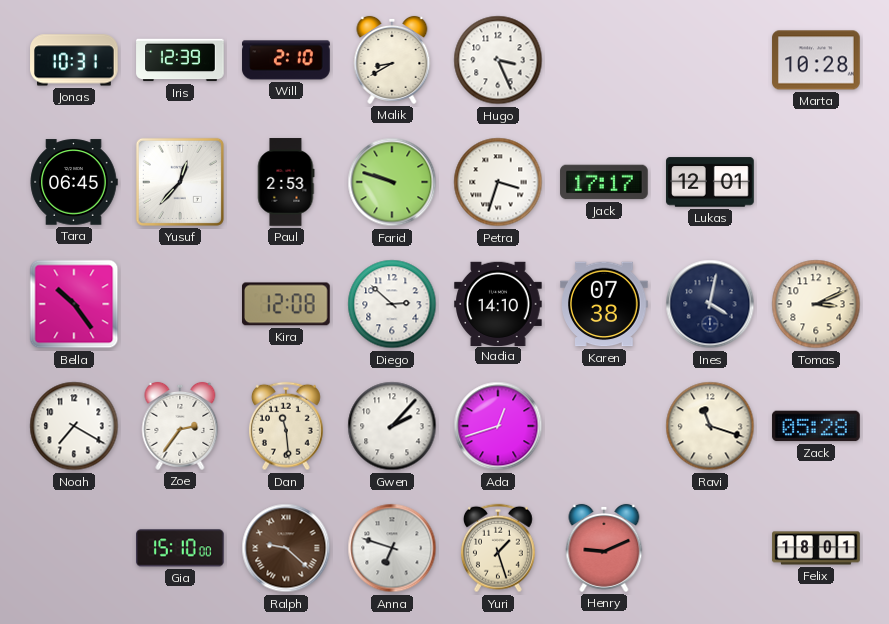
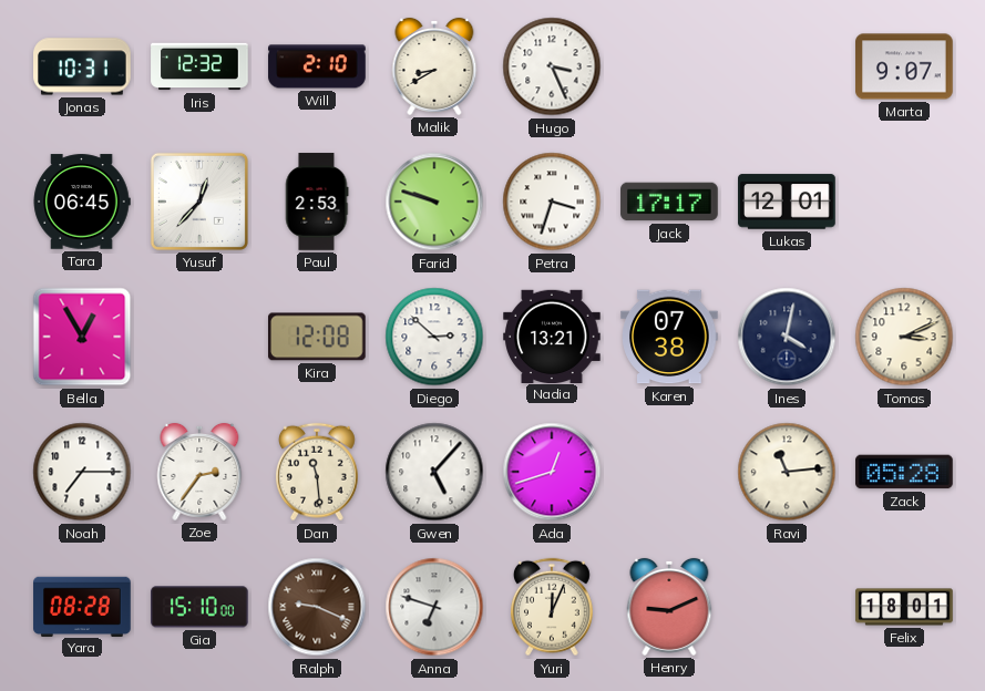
Iris: 12:39 -> 12:32
Marta: 10:28 -> 9:07
Bella: 10:24 -> 12:55
Nadia: 14:10 -> 13:21
Noah: 7:20 -> 7:15
Gwen: 2:07 -> 5:07
Ravi: 11:18 -> 11:14
Yara: none -> 08:28
Ralph: 9:22 -> 9:19
Yuri: 1:27 -> 12:04
